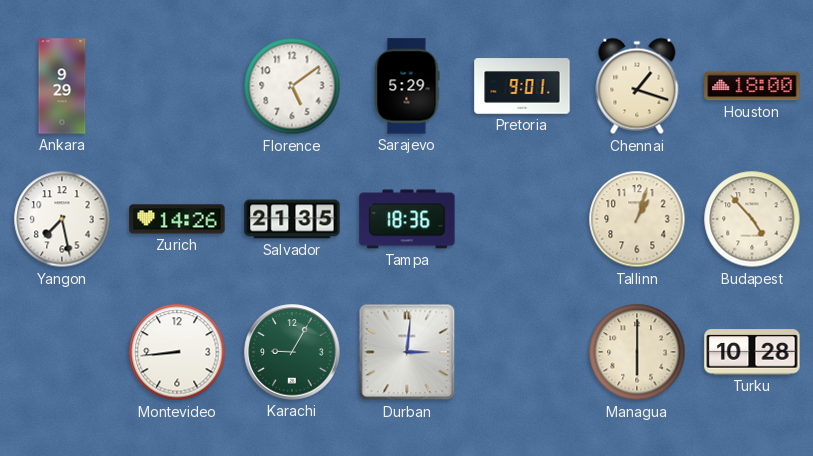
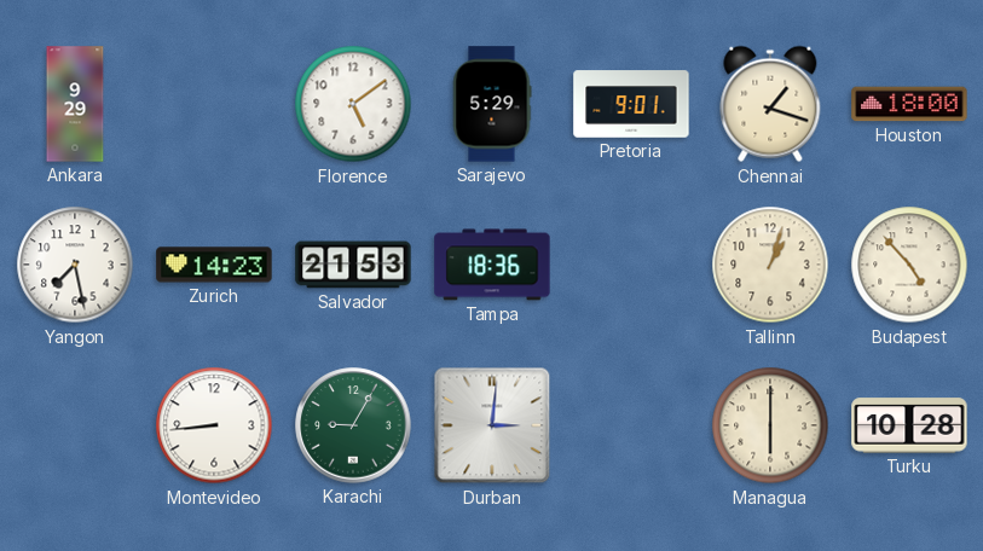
Zurich: 14:26 -> 14:23
Salvador: 21:35 -> 21:53
